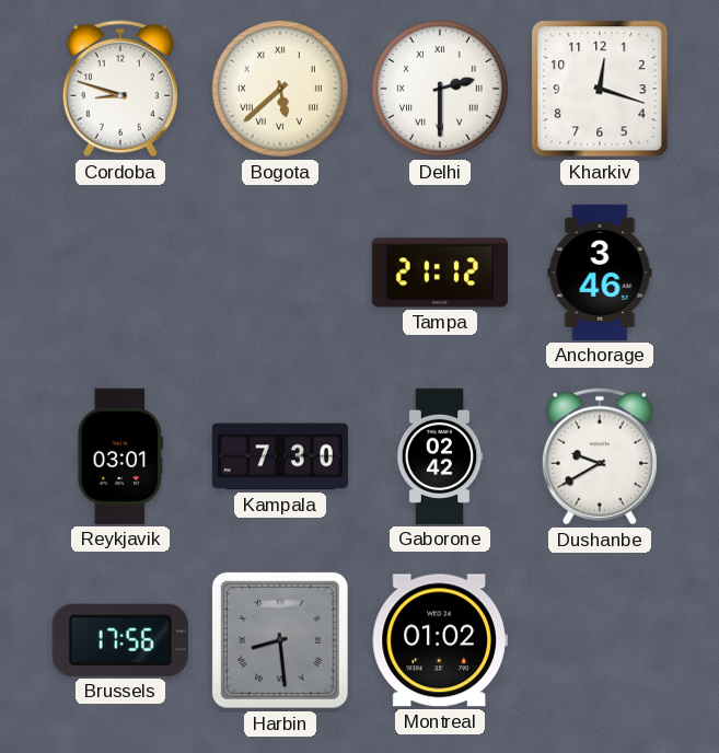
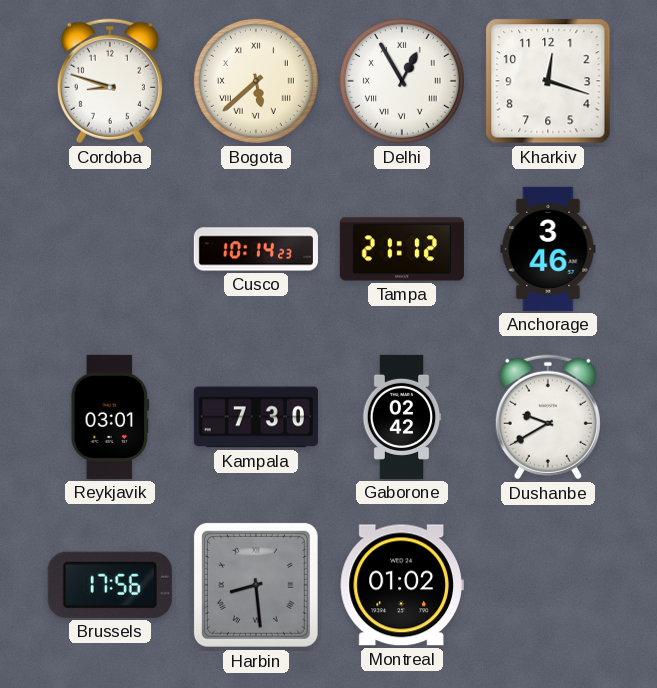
Delhi: 2:30 -> 12:55
Cusco: none -> 10:14
